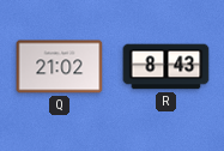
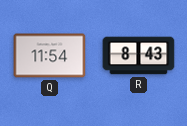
Q: 21:02 -> 11:54
